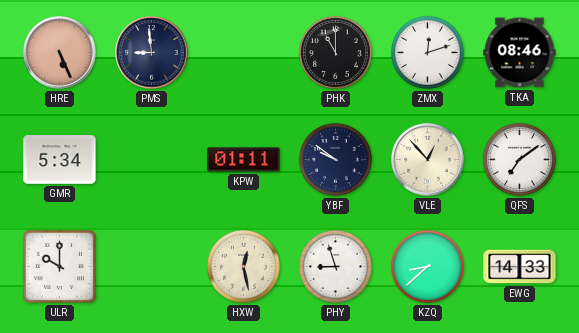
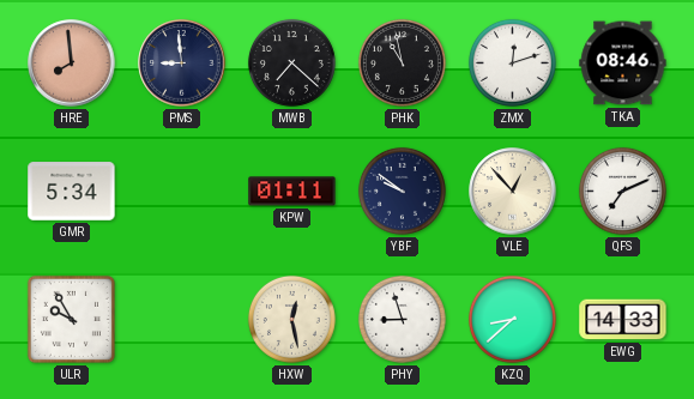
HRE: 5:26 -> 7:59
MWB: none -> 7:22
PHK: 11:00 -> 10:58
QFS: 7:09 -> 7:11
ULR: 10:00 -> 9:55
